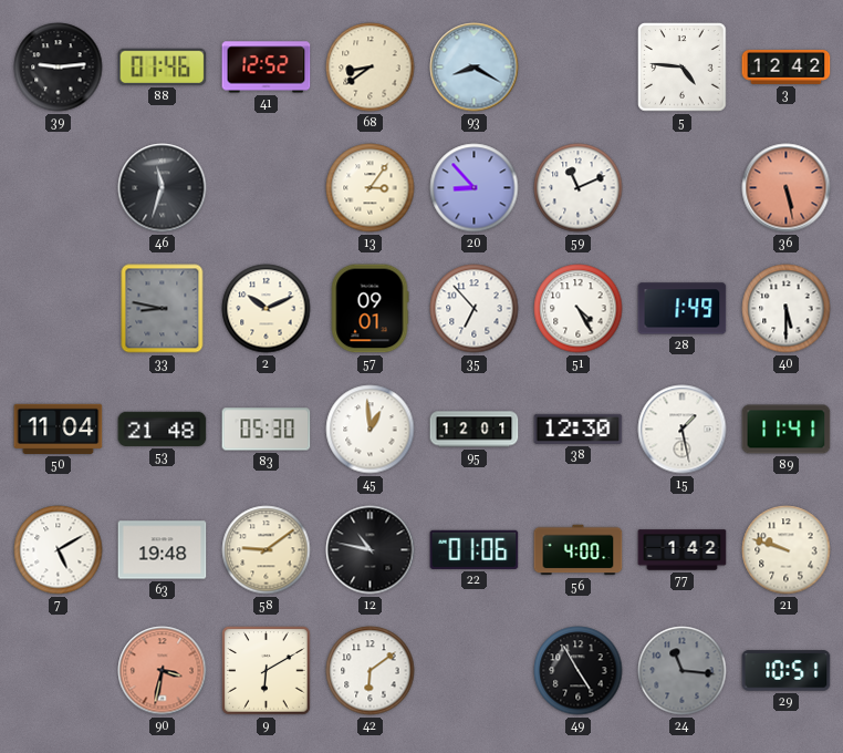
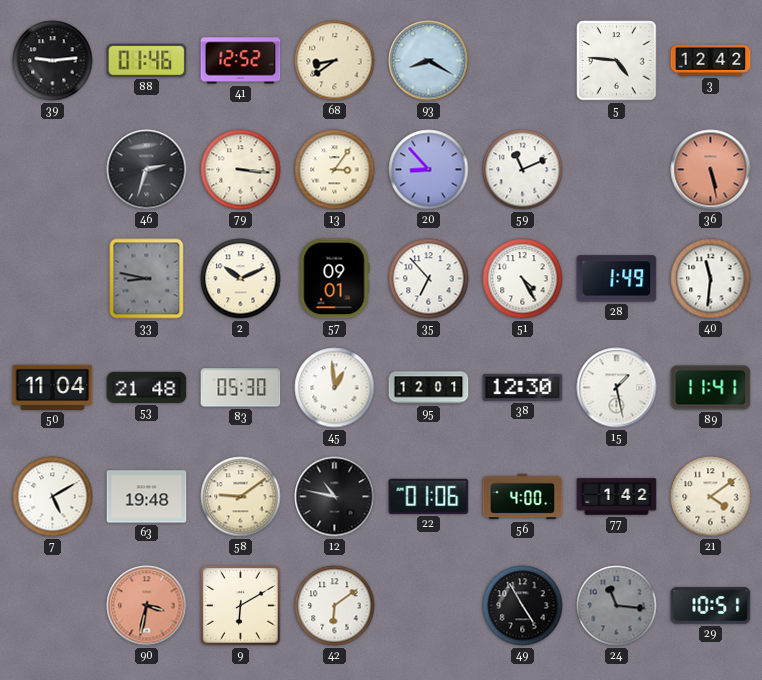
46: 11:33 -> 2:33
79: none -> 3:16
40: 5:30 -> 11:31
21: 9:48 -> 4:09
